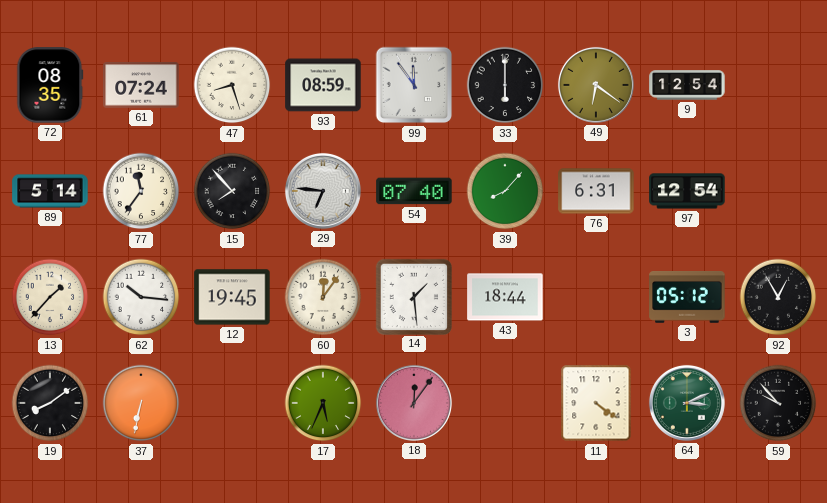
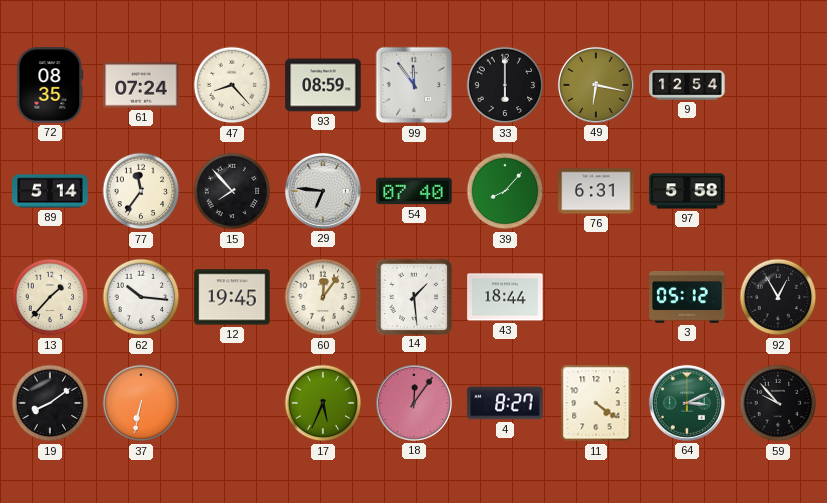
47: 8:27 -> 8:23
49: 6:21 -> 6:17
97: 12:54 -> 5:58
4: none -> 8:27
